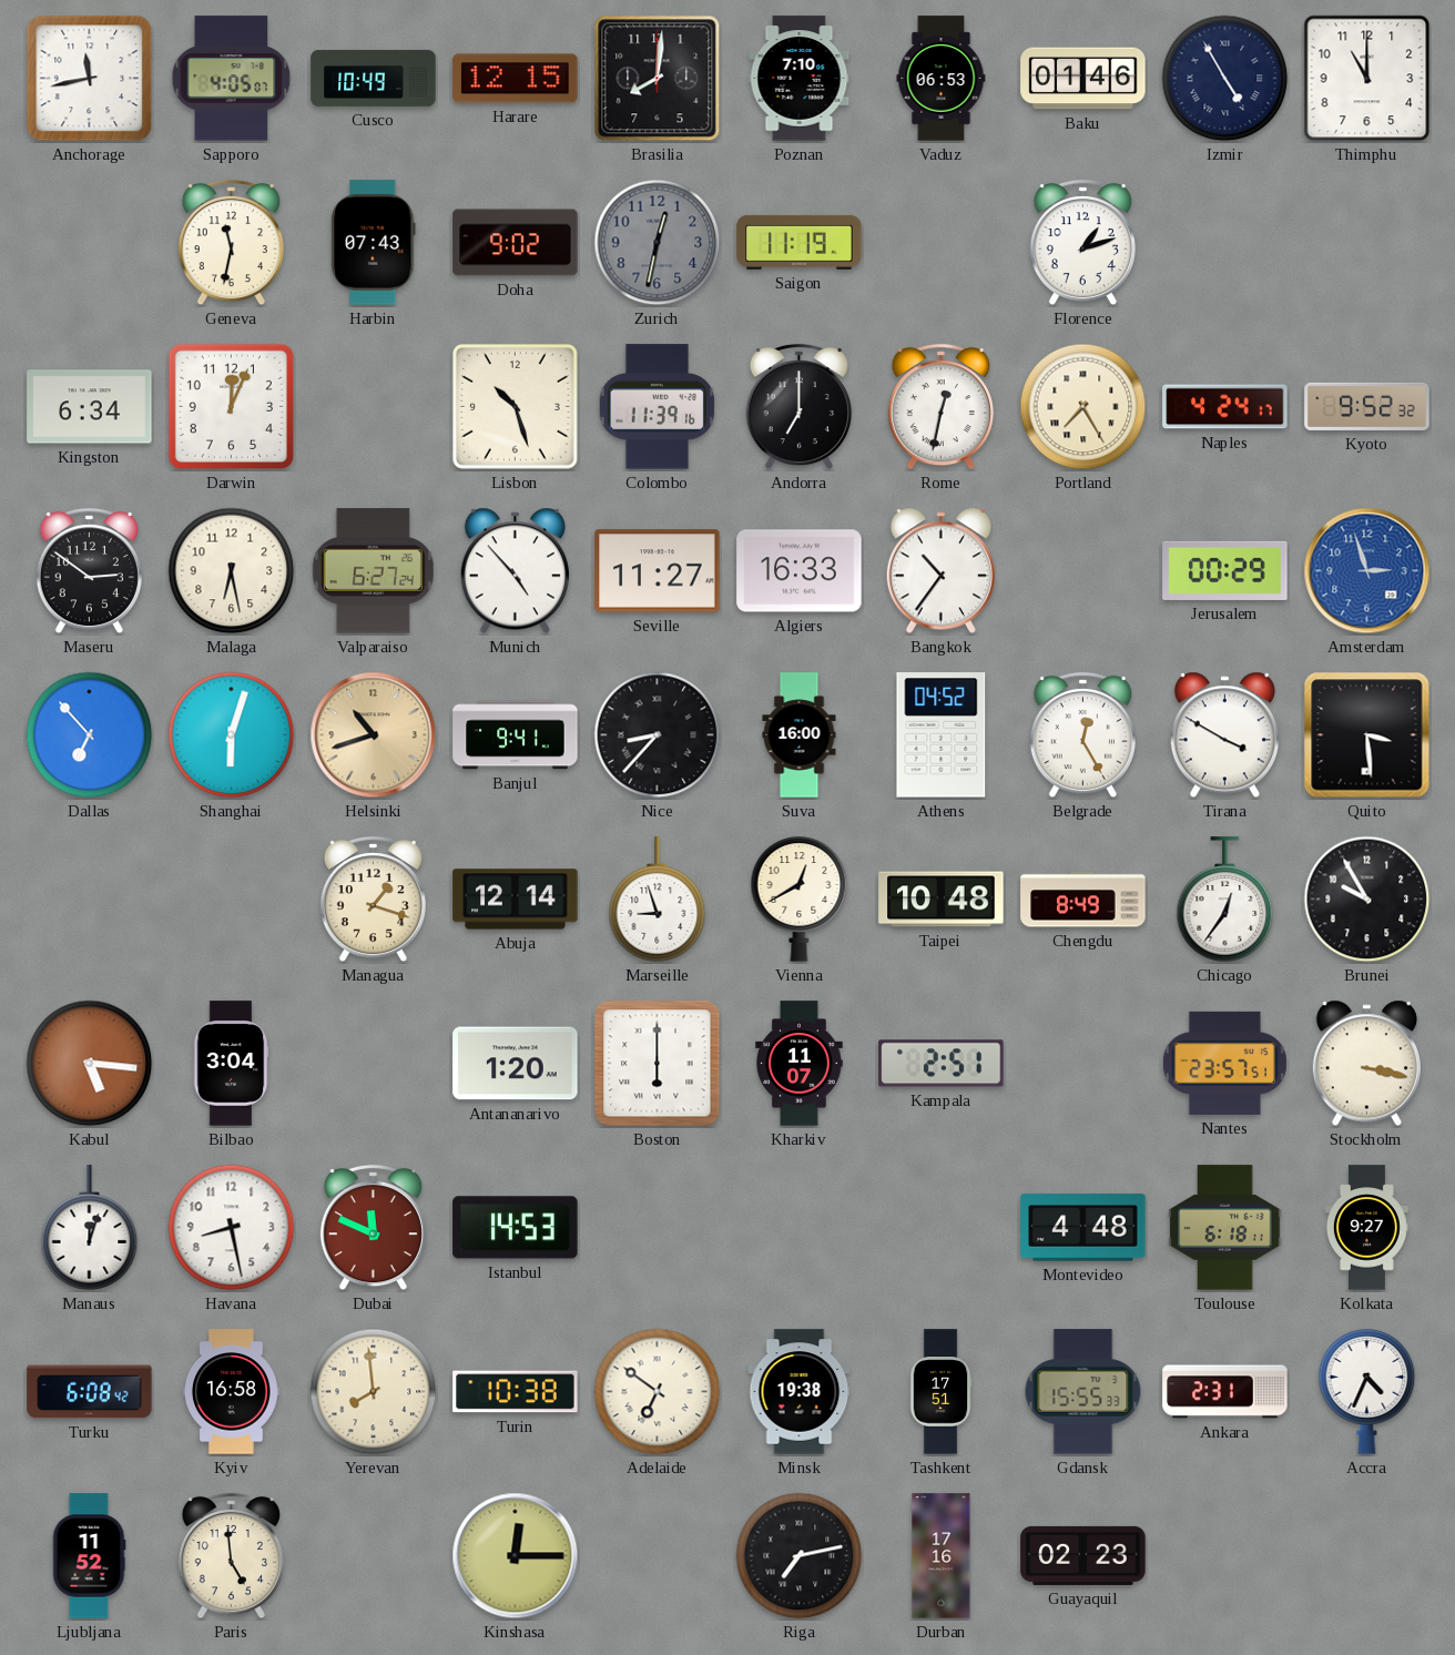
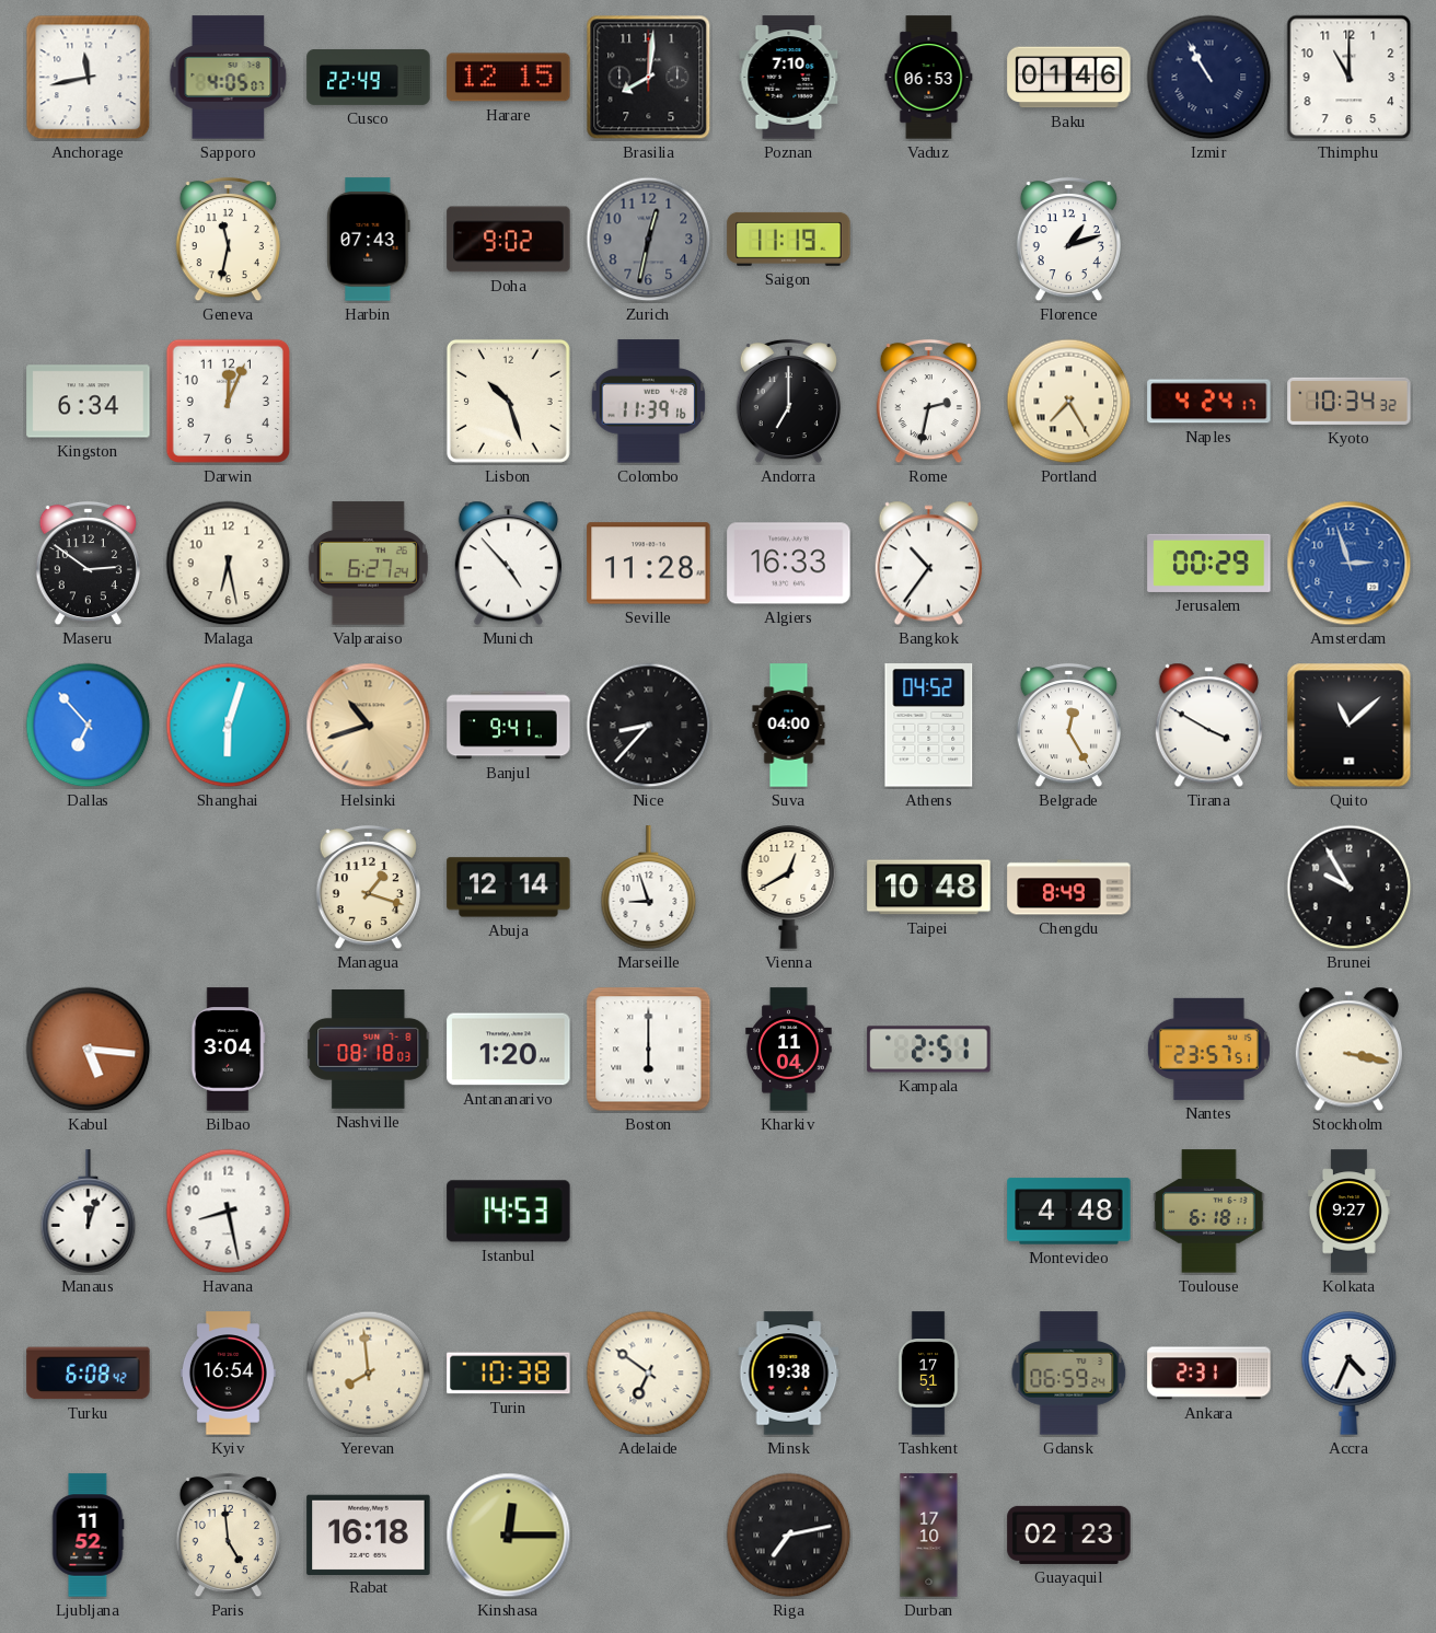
Cusco: 10:49 -> 22:49
Izmir: 4:55 -> 10:55
Rome: 12:32 -> 2:32
Kyoto: 9:52 -> 10:34
Seville: 11:27 -> 11:28
Suva: 16:00 -> 04:00
Quito: 3:29 -> 11:08
Chicago: 12:36 -> none
Nashville: none -> 08:18
Kharkiv: 11:07 -> 11:04
Dubai: 11:49 -> none
Kyiv: 16:58 -> 16:54
Gdansk: 15:55 -> 06:59
Rabat: none -> 16:18
Durban: 17:16 -> 17:10
